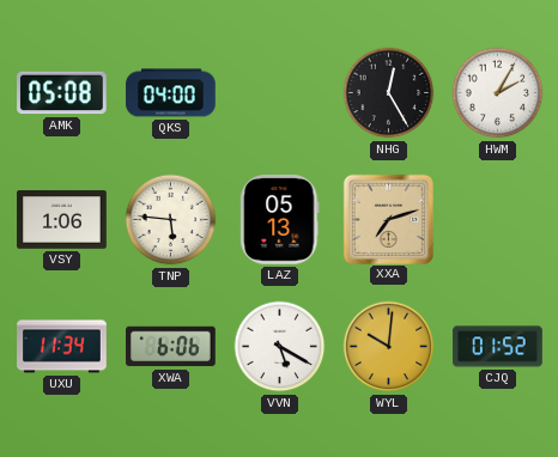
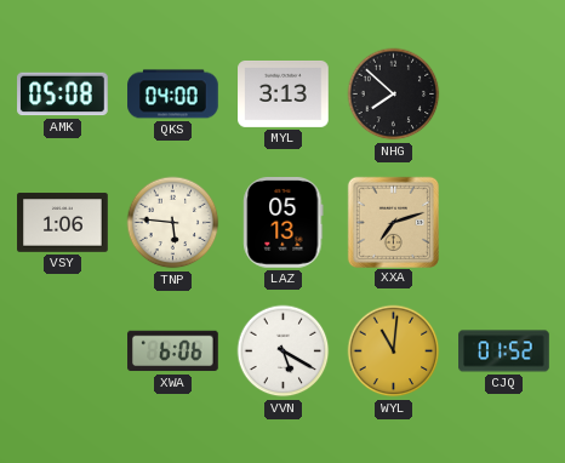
MYL: none -> 3:13
NHG: 12:25 -> 7:52
HWM: 2:05 -> none
UXU: 11:34 -> none
WYL: 10:01 -> 11:01
